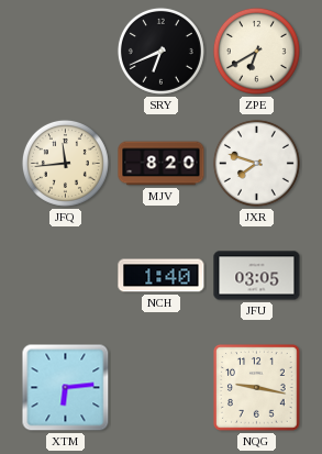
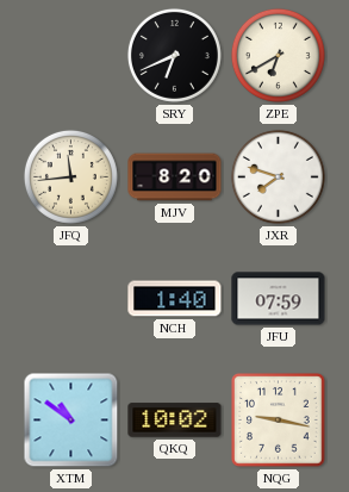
JFU: 03:05 -> 07:59
XTM: 6:14 -> 10:51
QKQ: none -> 10:02
